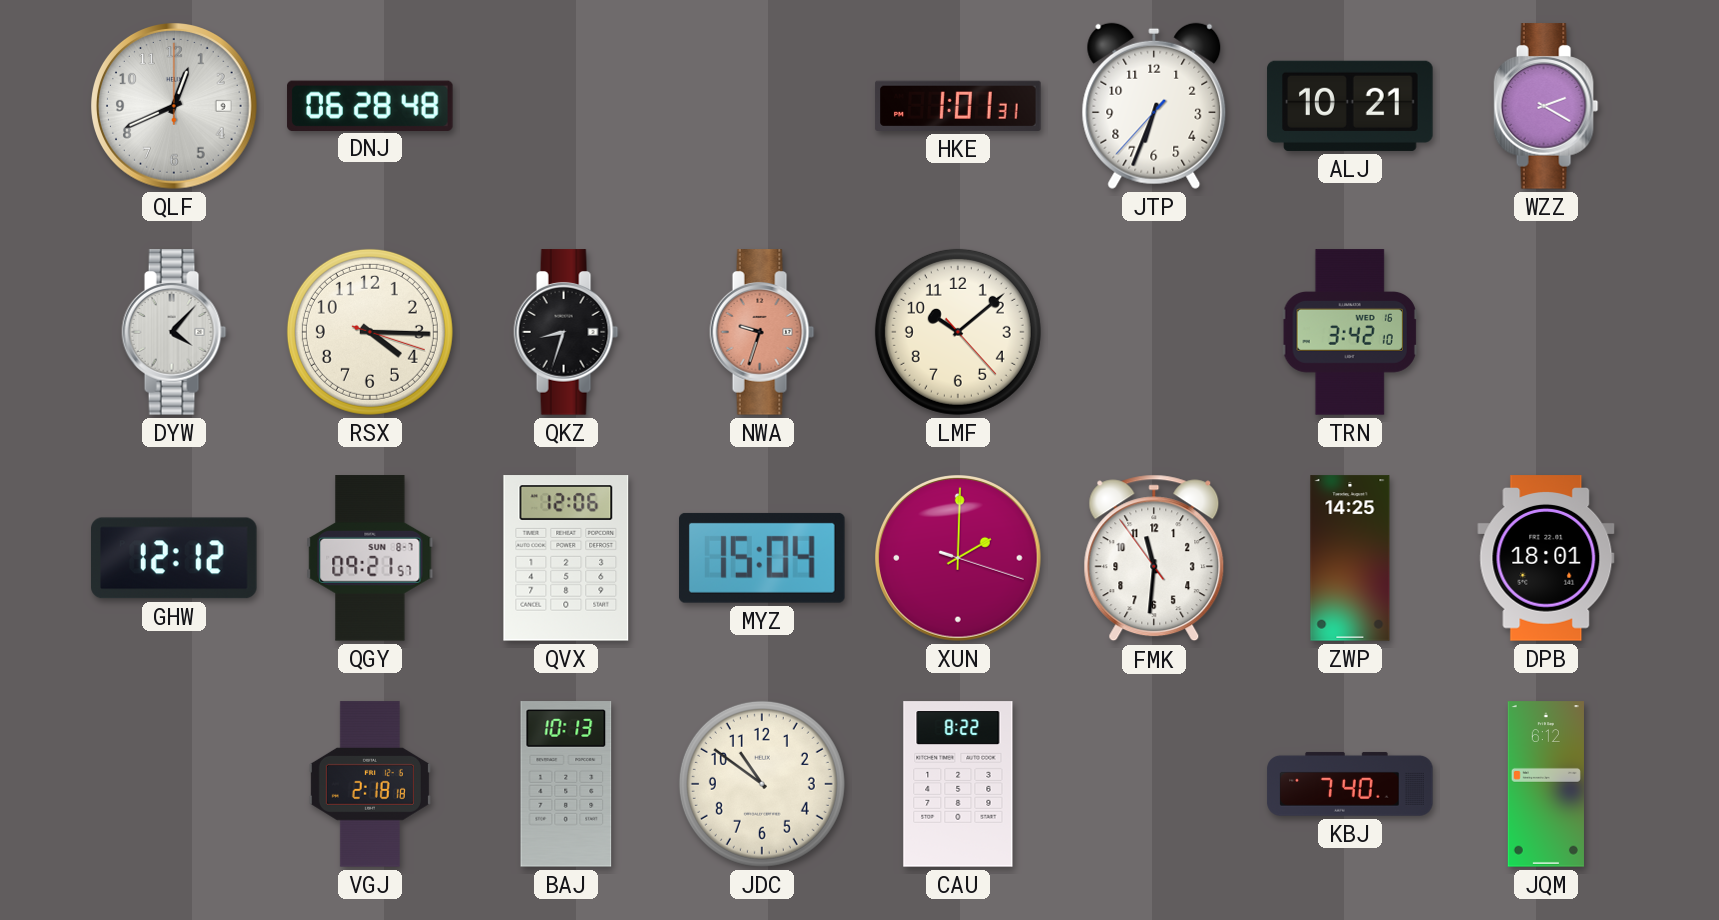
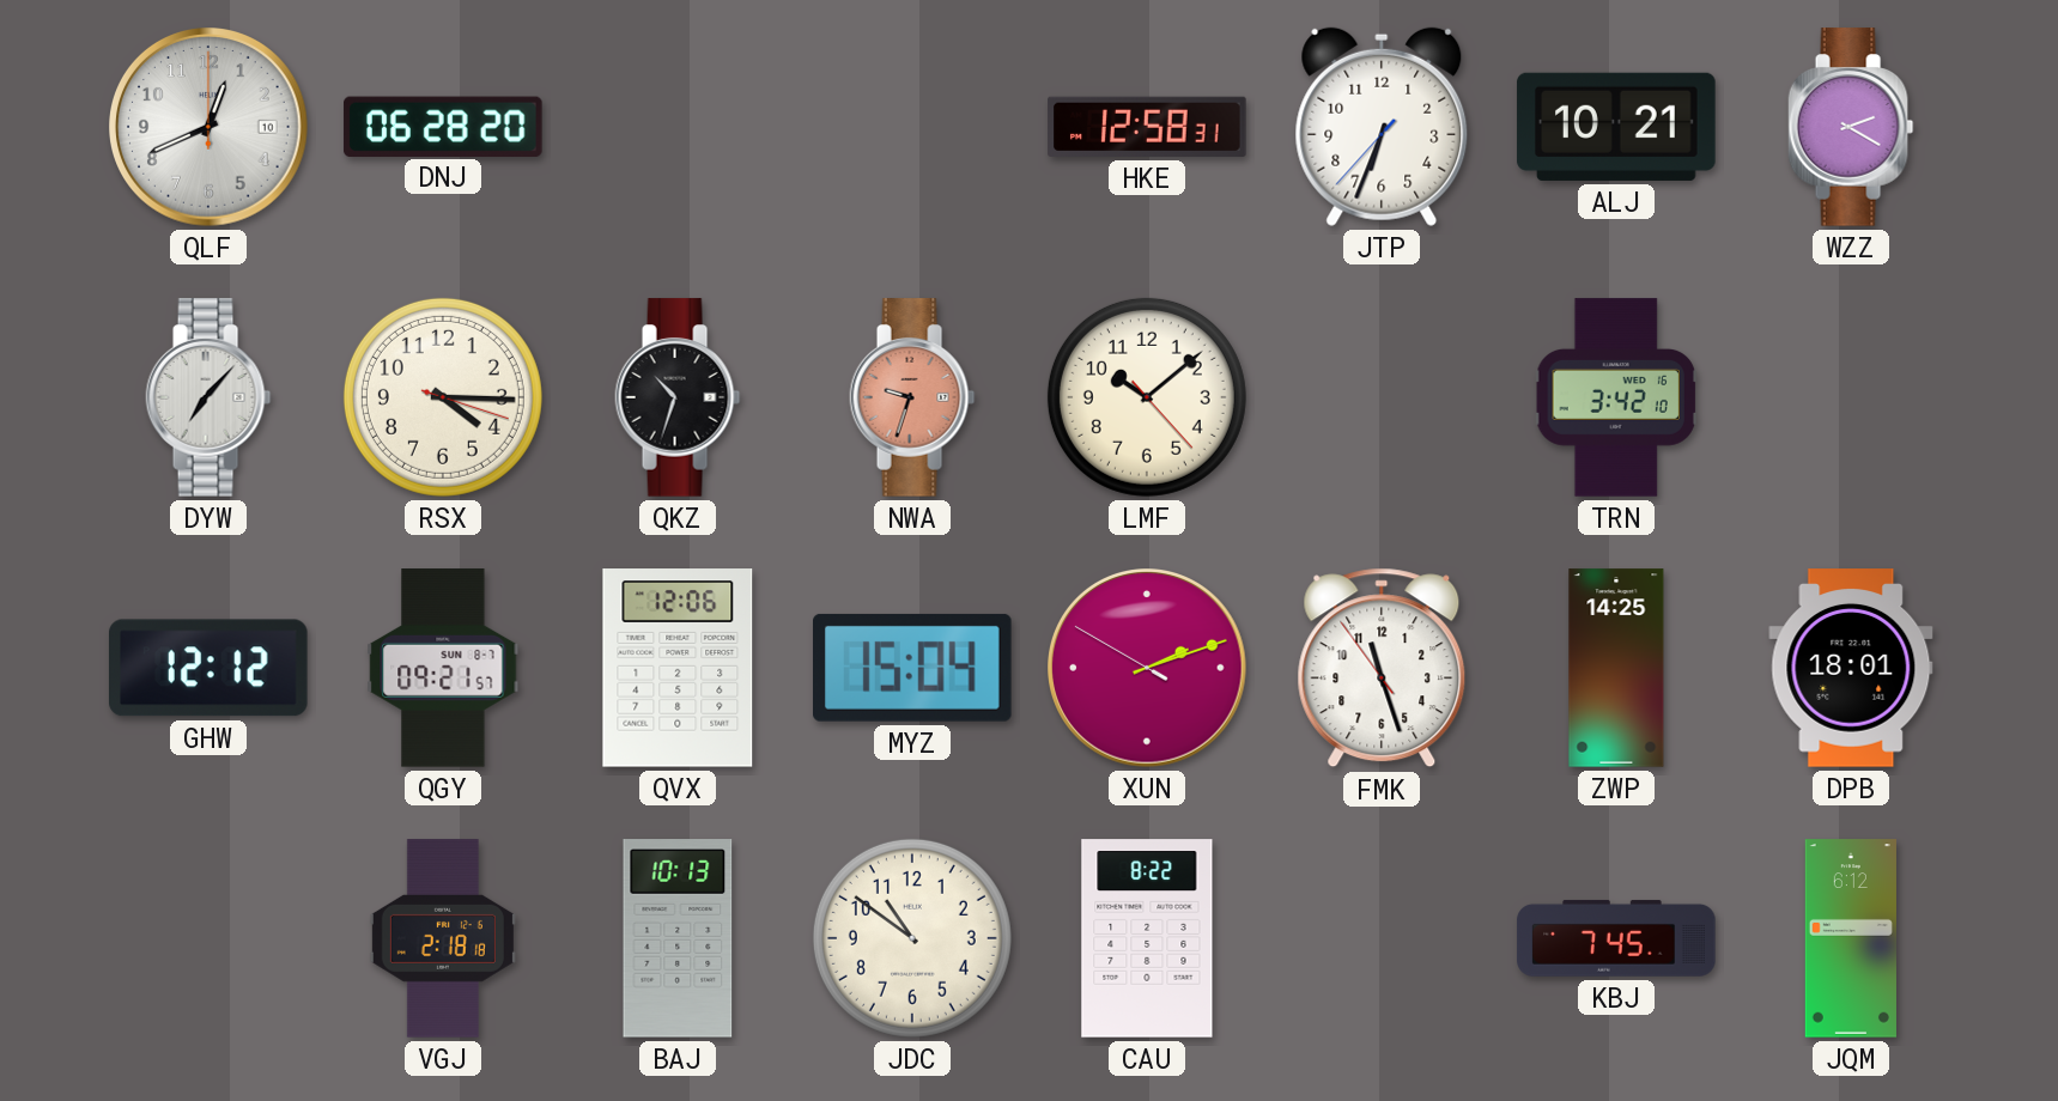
QLF date: 9 -> 10
DNJ: 06:28:48 -> 06:28:20
HKE: 1:01 -> 12:58
DYW: 4:07 -> 7:07
QKZ: 8:33 -> 10:33
XUN: 2:00 -> 2:11
FMK: 11:30 -> 11:26
KBJ: 7:40 -> 7:45
